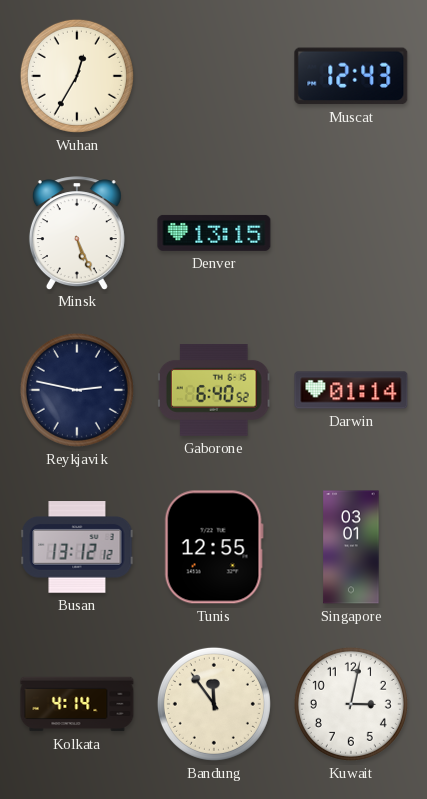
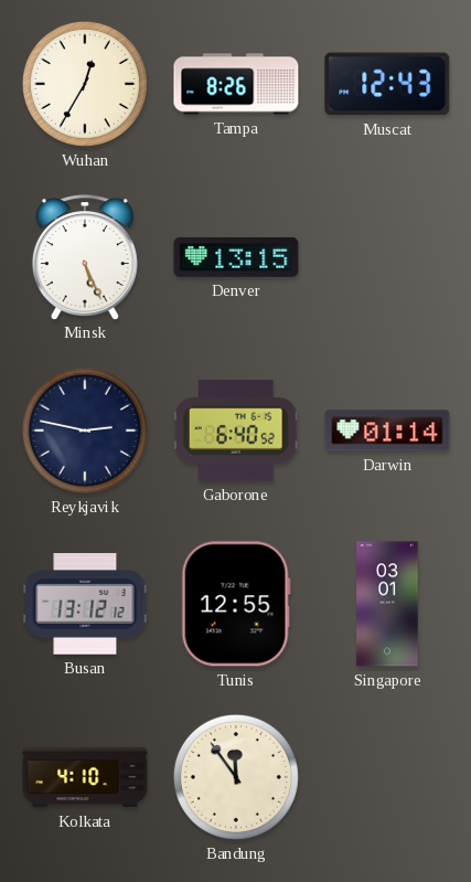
Tampa: none -> 8:26
Kolkata: 4:14 -> 4:10
Kuwait: 3:02 -> none
